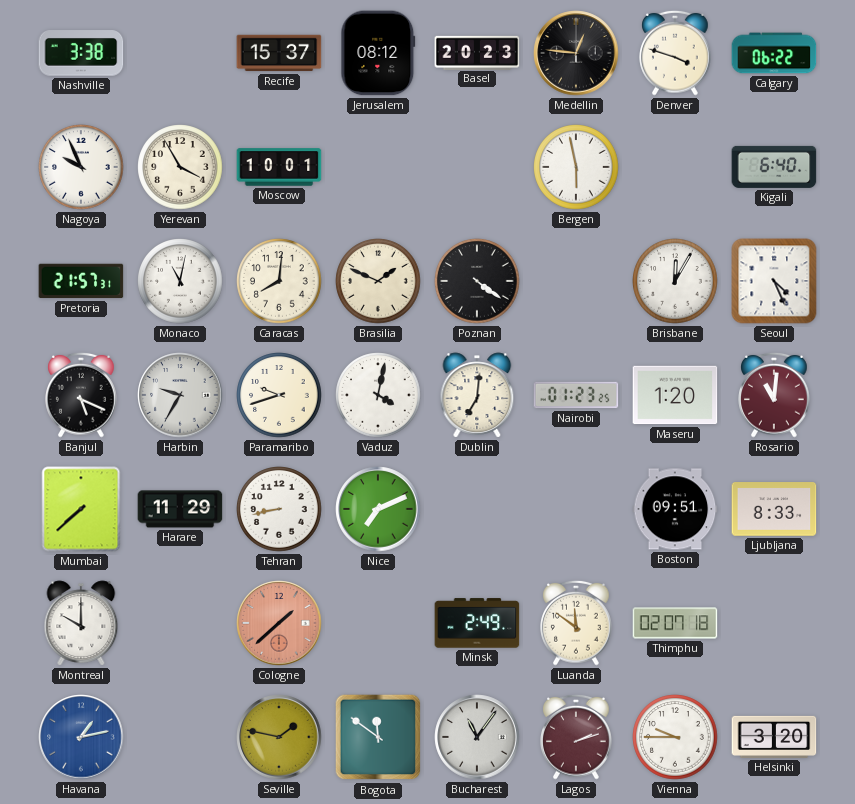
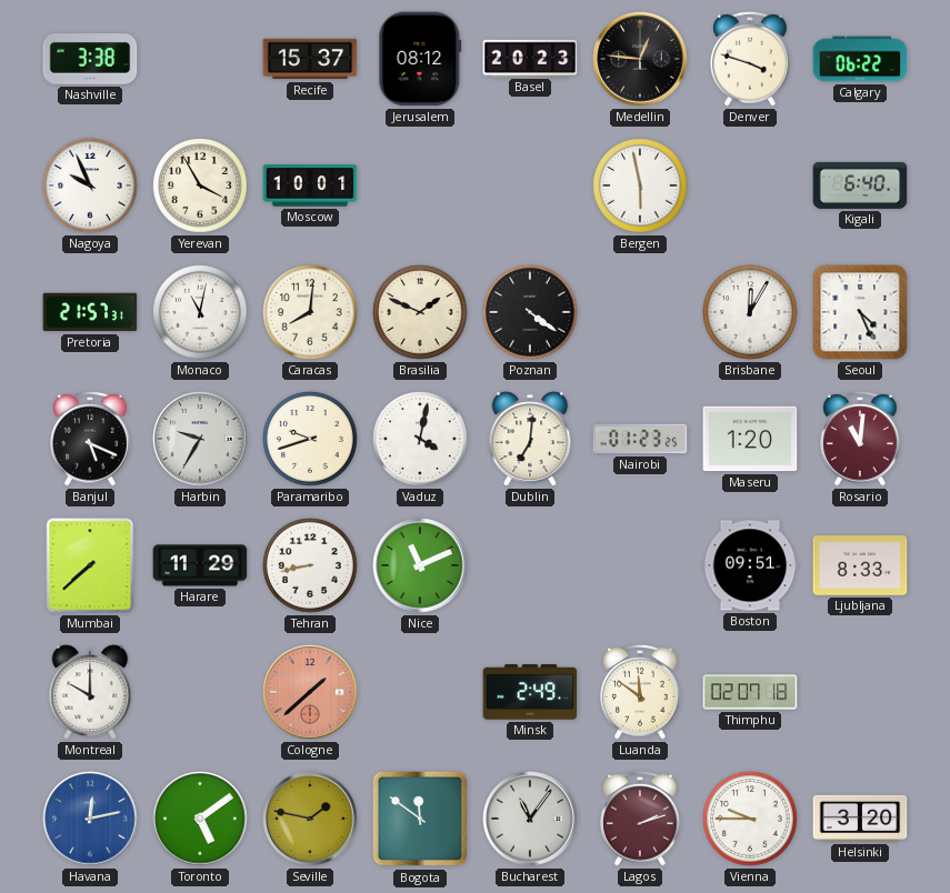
Nice: 7:11 -> 11:11
Havana: 1:13 -> 12:13
Toronto: none -> 5:09
